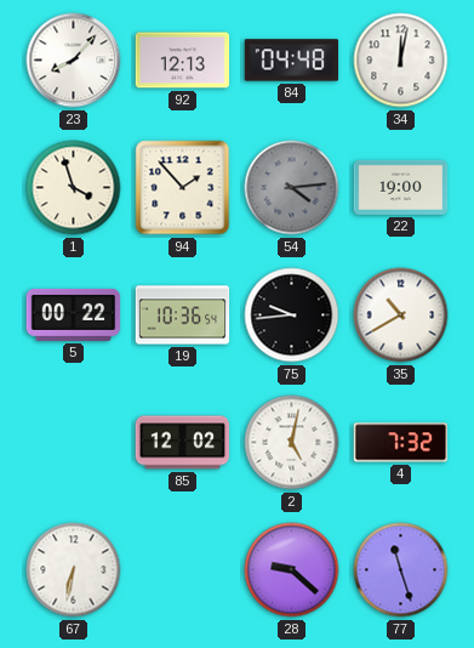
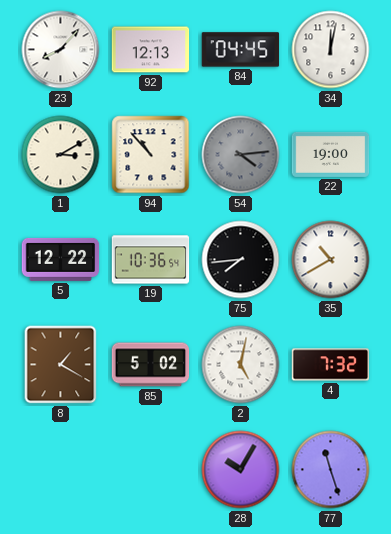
84: 04:48 -> 04:45
1: 3:57 -> 3:10
94: 1:53 -> 10:53
5: 00:22 -> 12:22
75: 9:44 -> 7:44
8: none -> 1:20
85: 12:02 -> 5:02
67: 6:32 -> none
28: 9:22 -> 10:05
